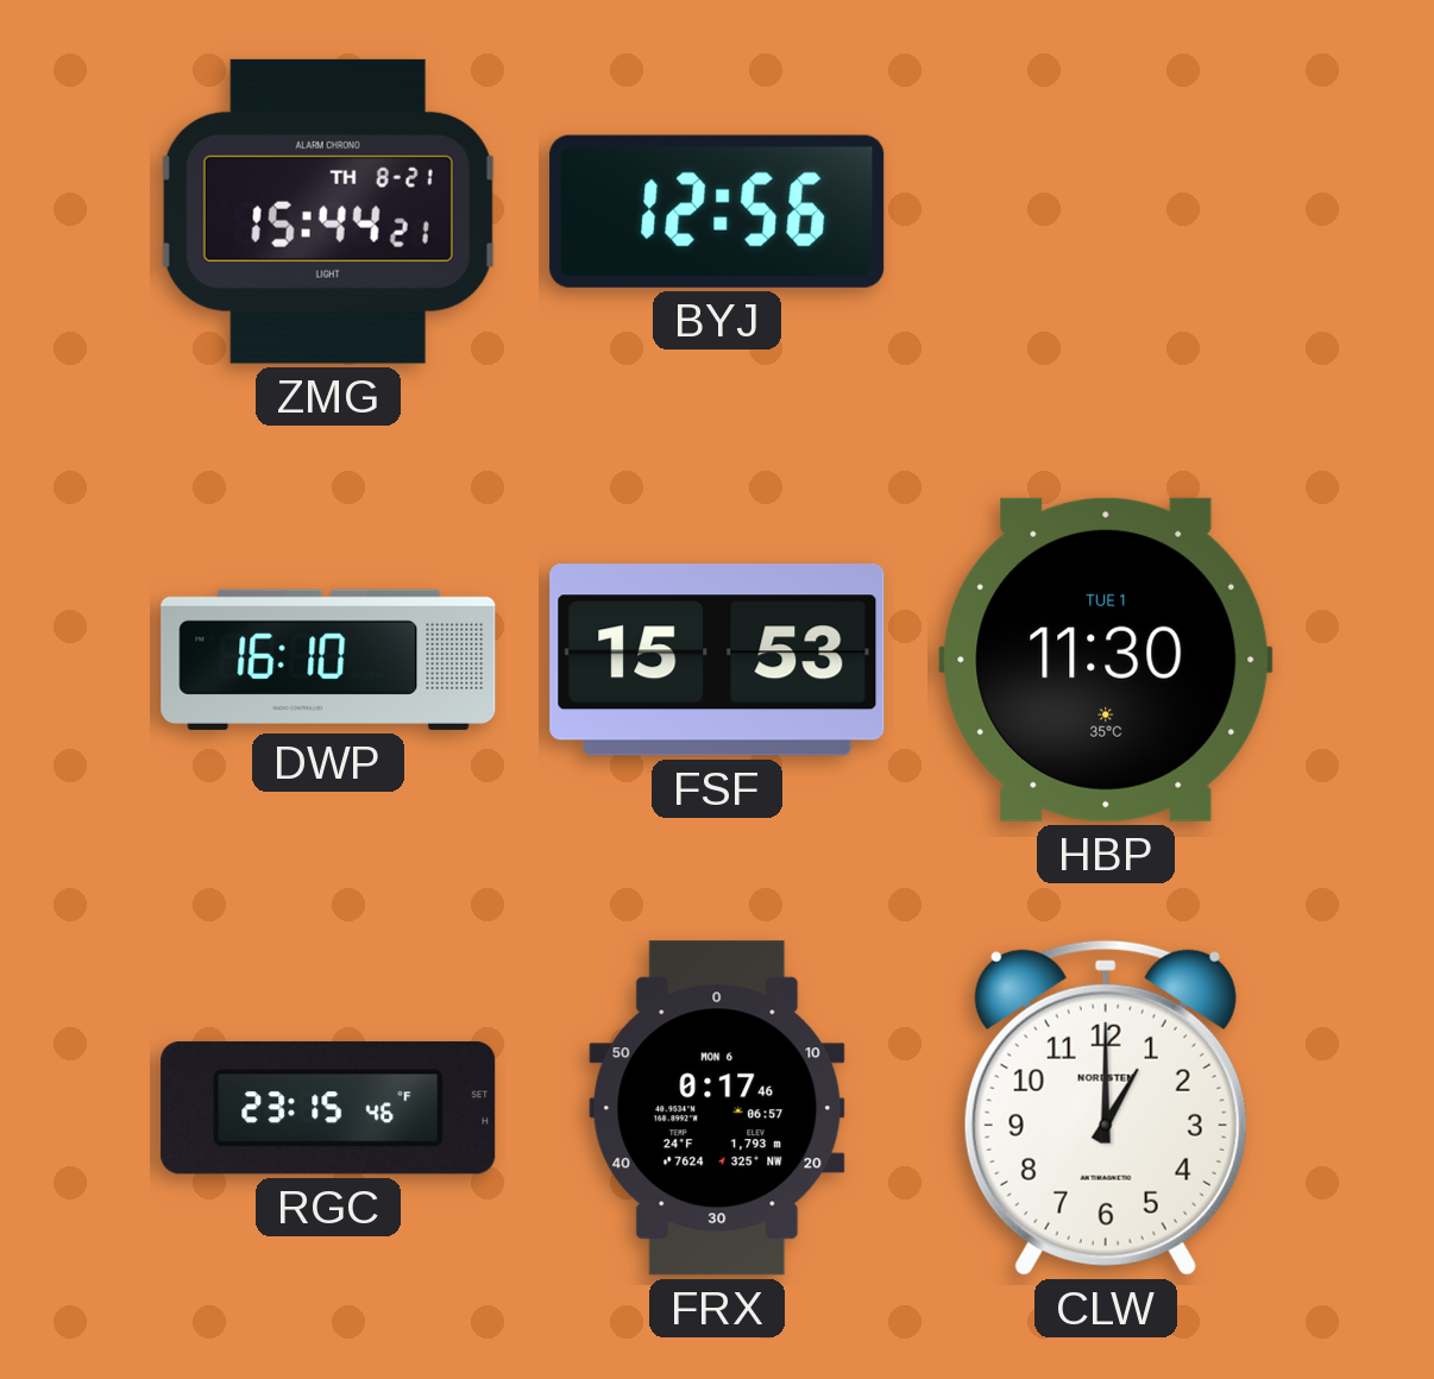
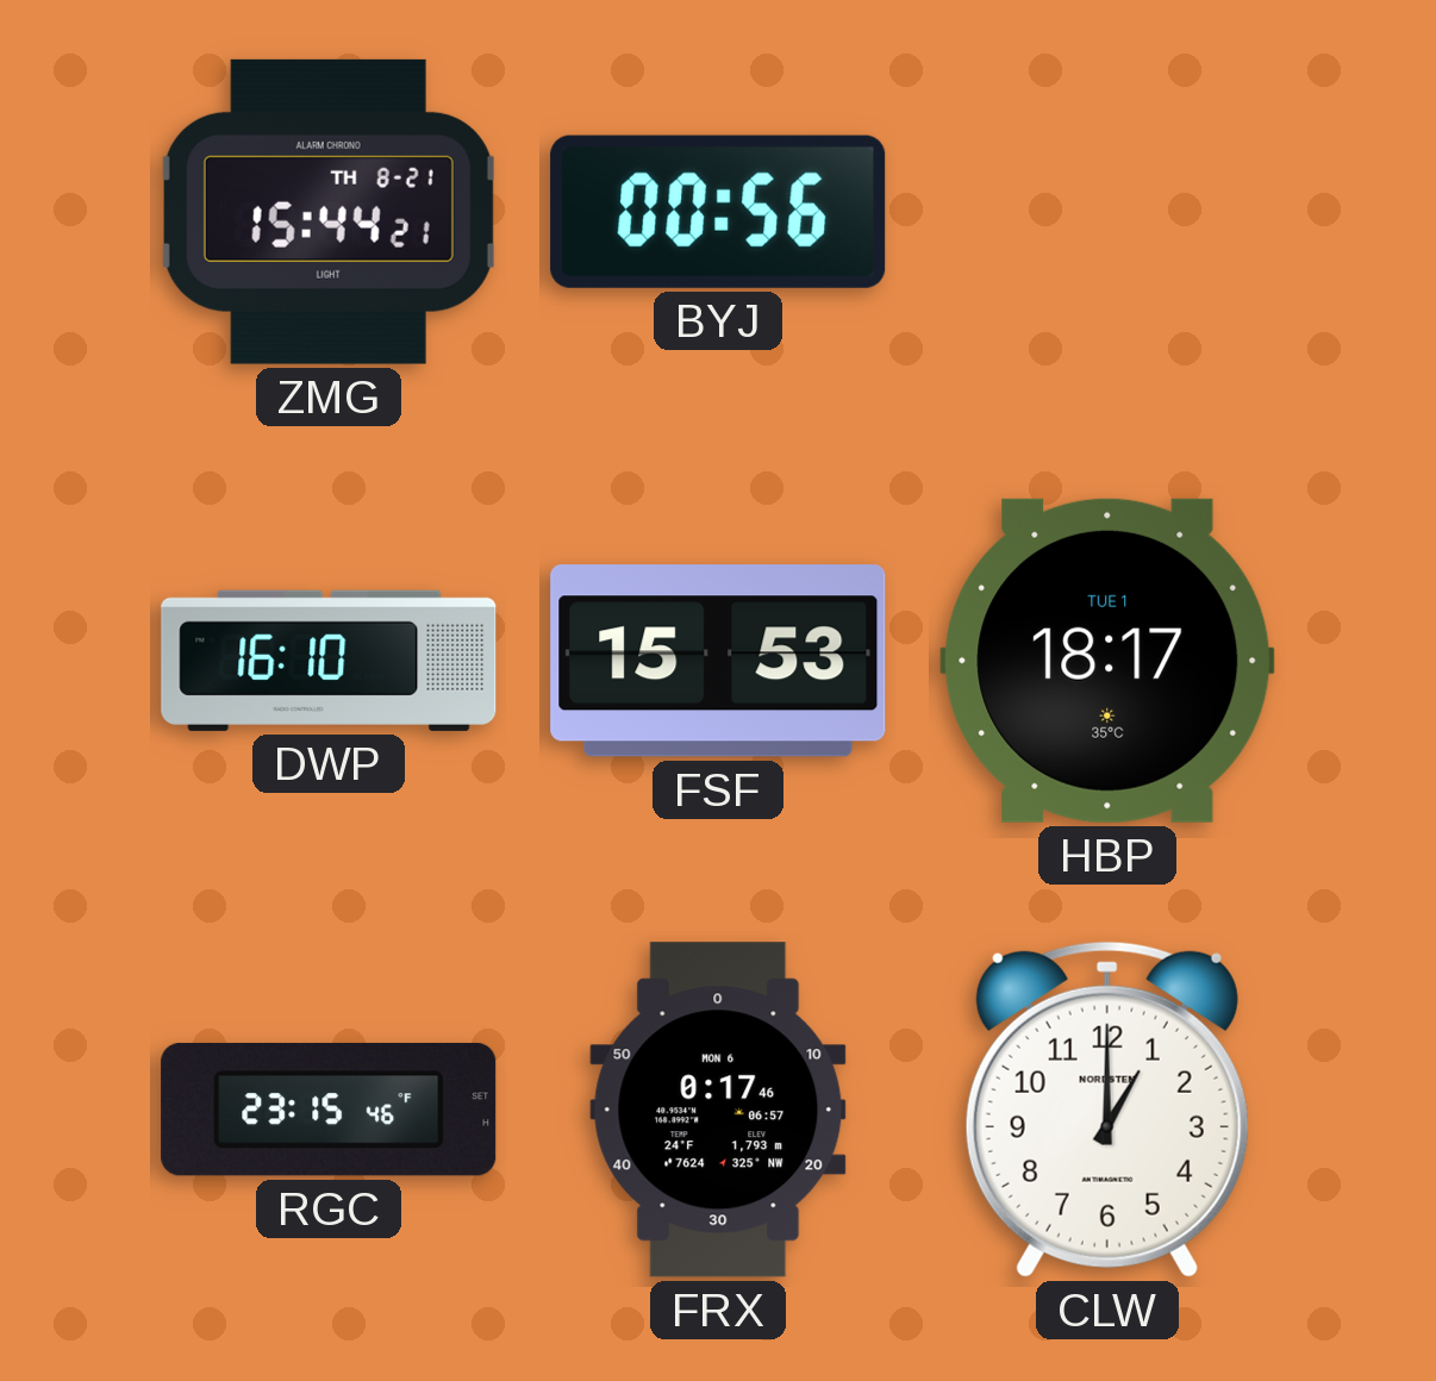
BYJ: 12:56 -> 00:56
HBP: 11:30 -> 18:17
